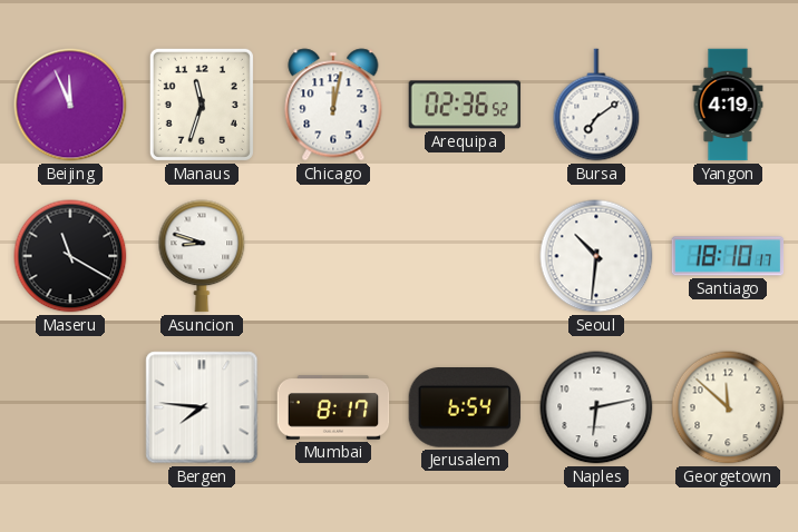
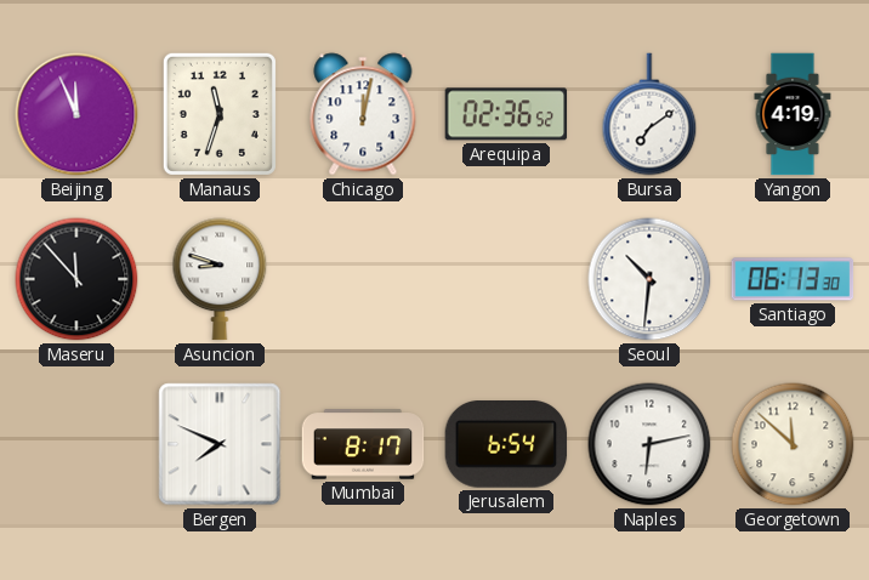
Maseru: 11:20 -> 11:53
Santiago: 18:10 -> 06:13
Bergen: 7:46 -> 7:49
